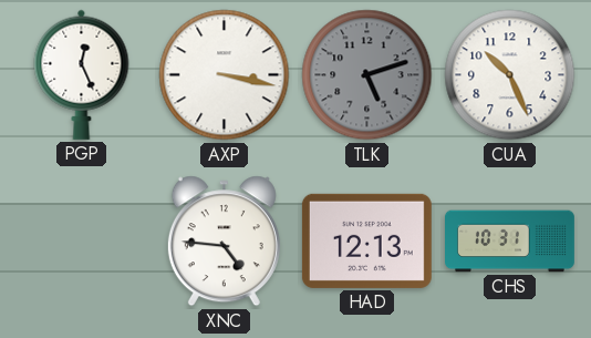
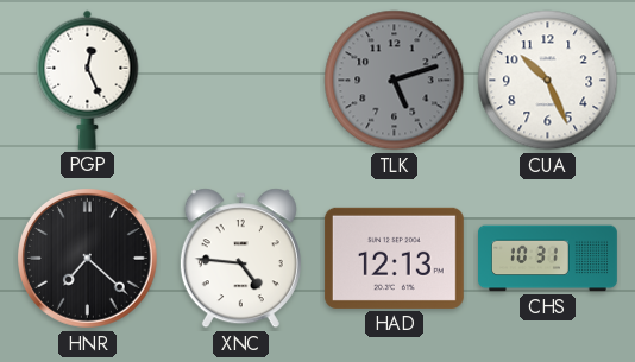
AXP: 3:17 -> none
HNR: none -> 7:22
